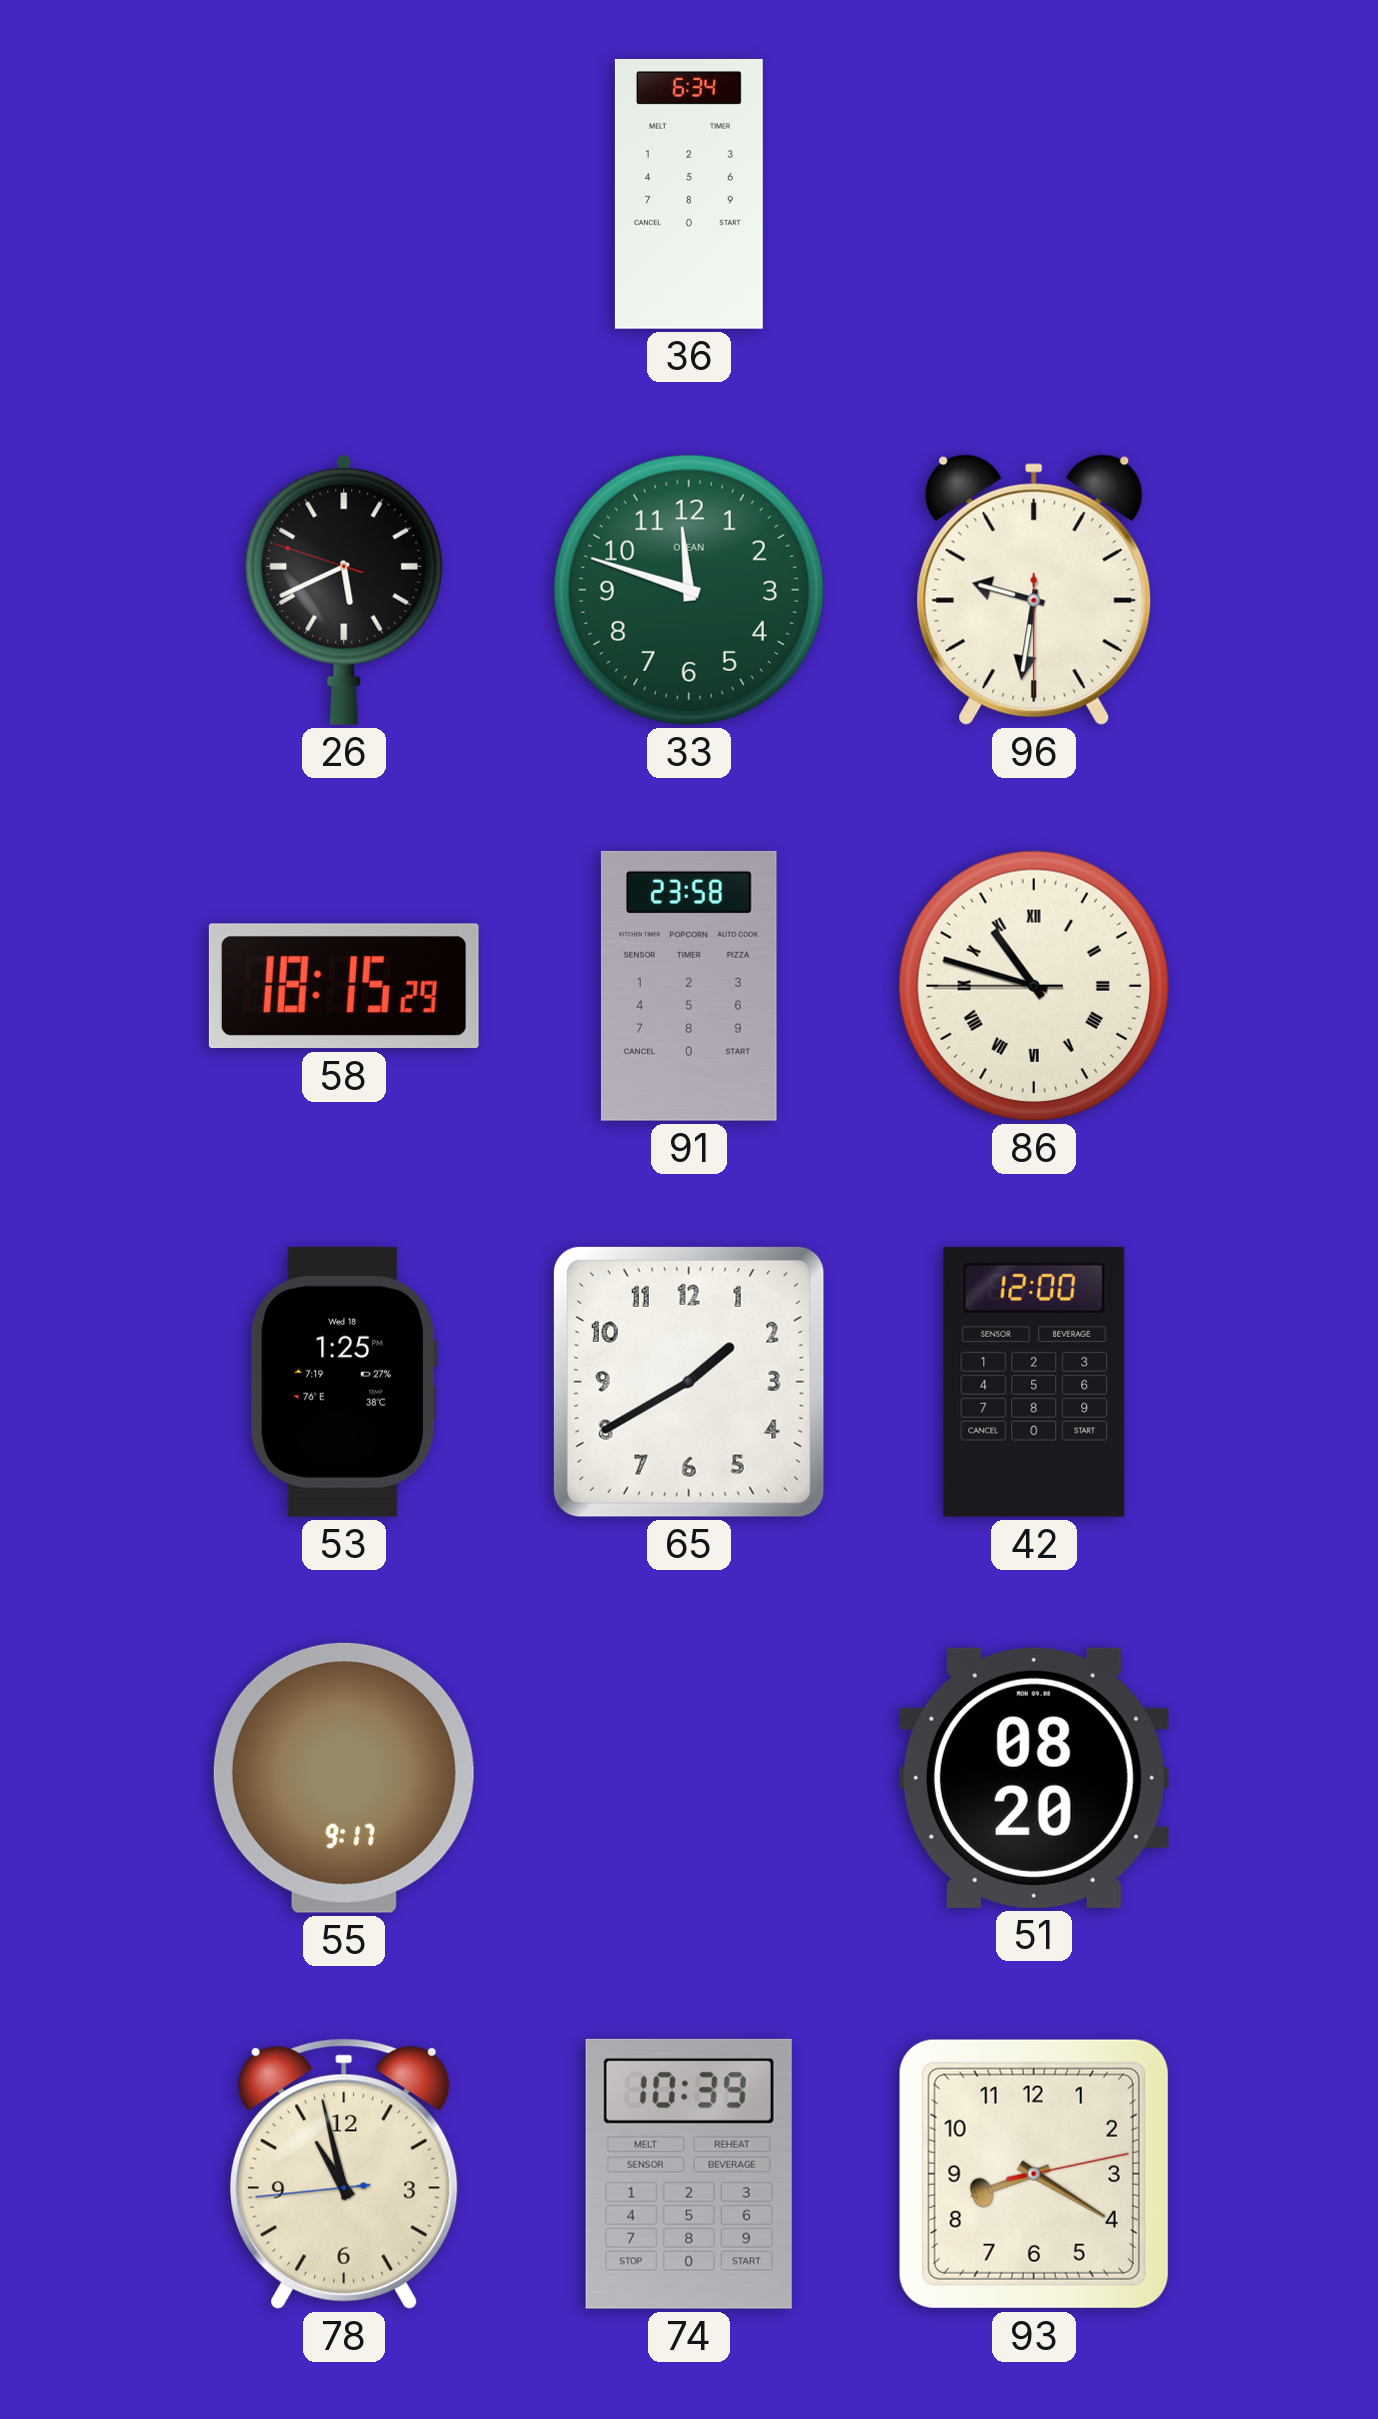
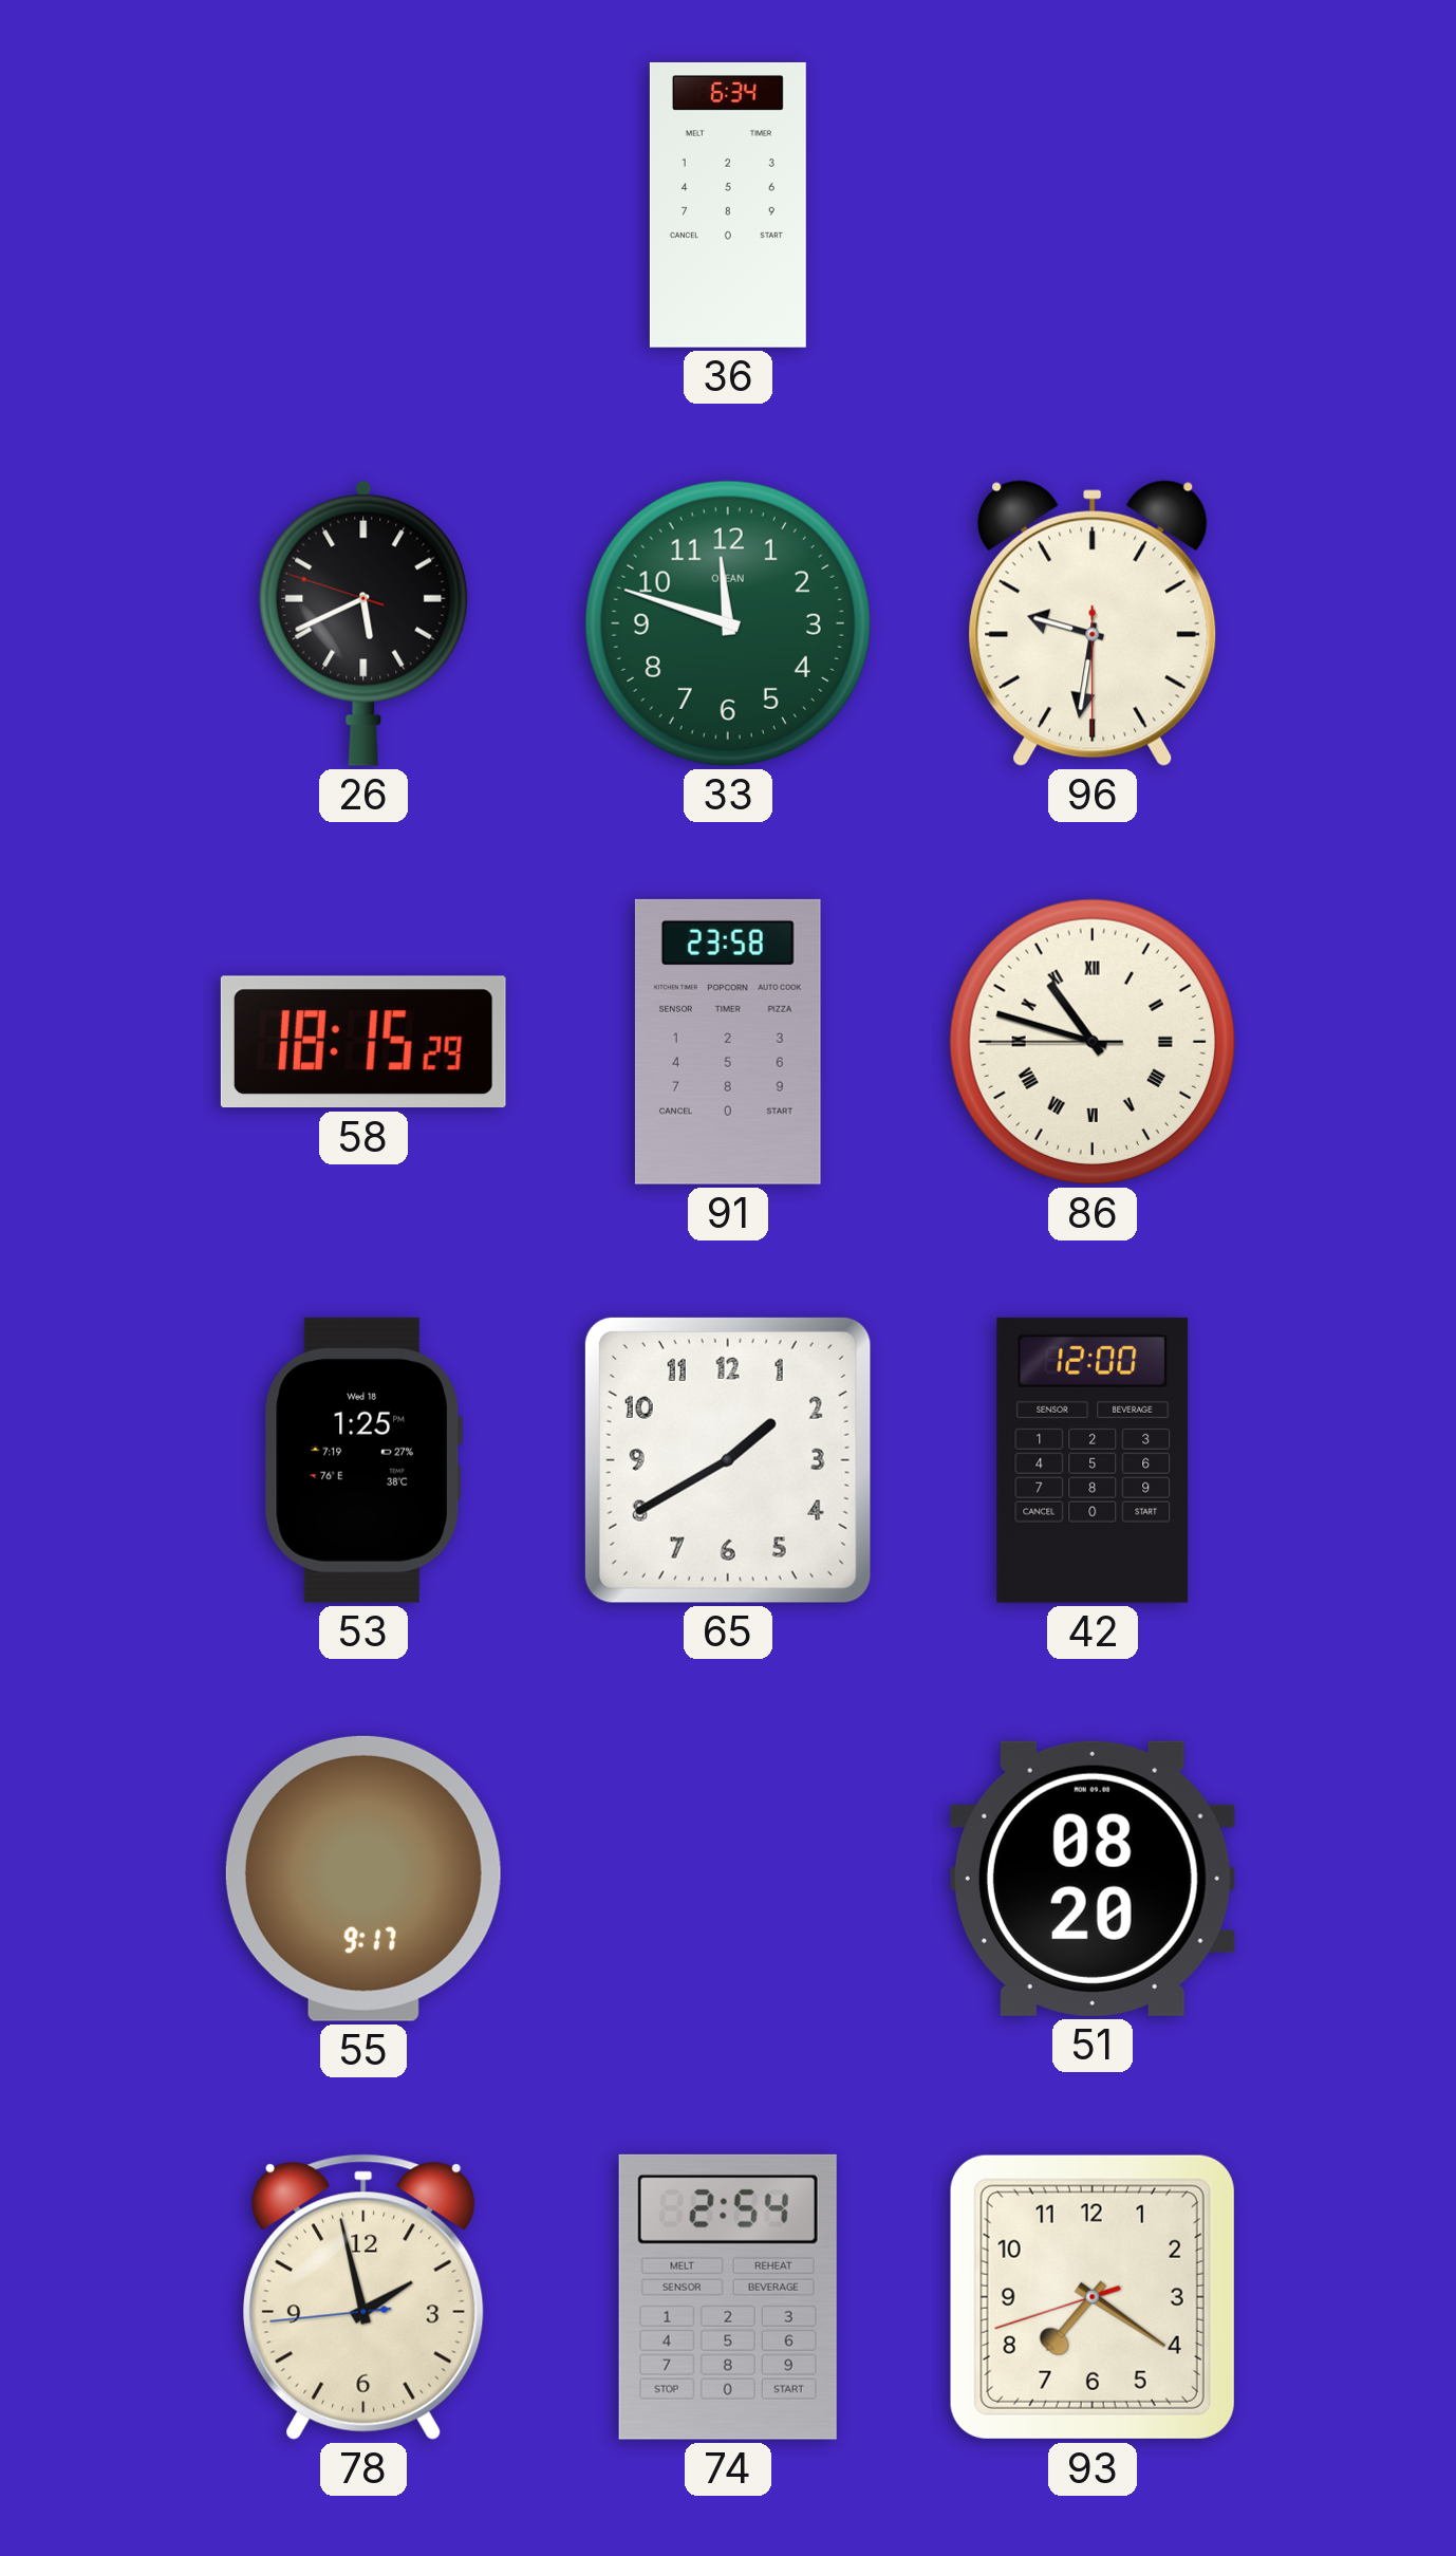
78: 10:57 -> 1:57
74: 10:39 -> 2:54
93: 8:20 -> 7:20
